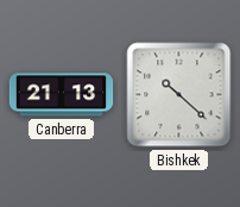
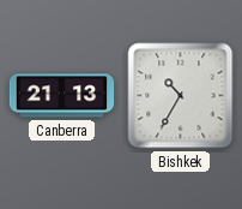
Bishkek: 10:22 -> 10:35
